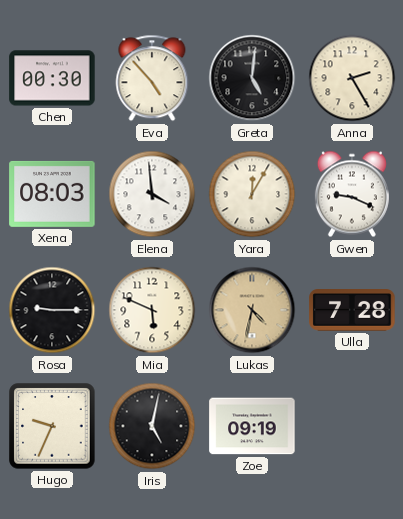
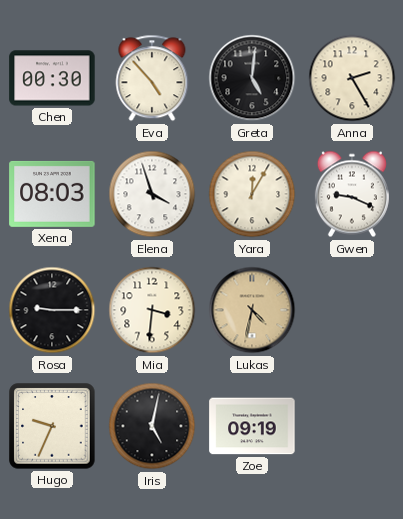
Elena: 3:59 -> 3:57
Mia: 5:49 -> 3:31
Ulla: 7:28 -> none
